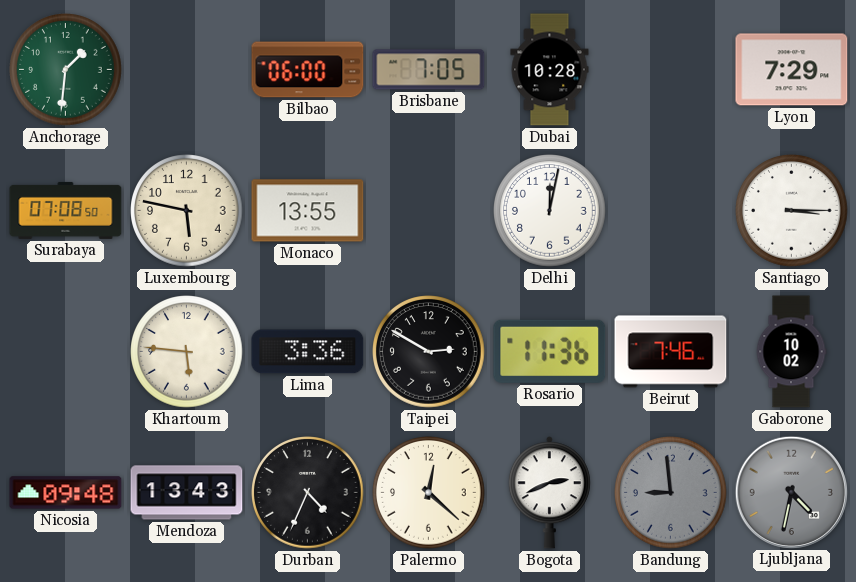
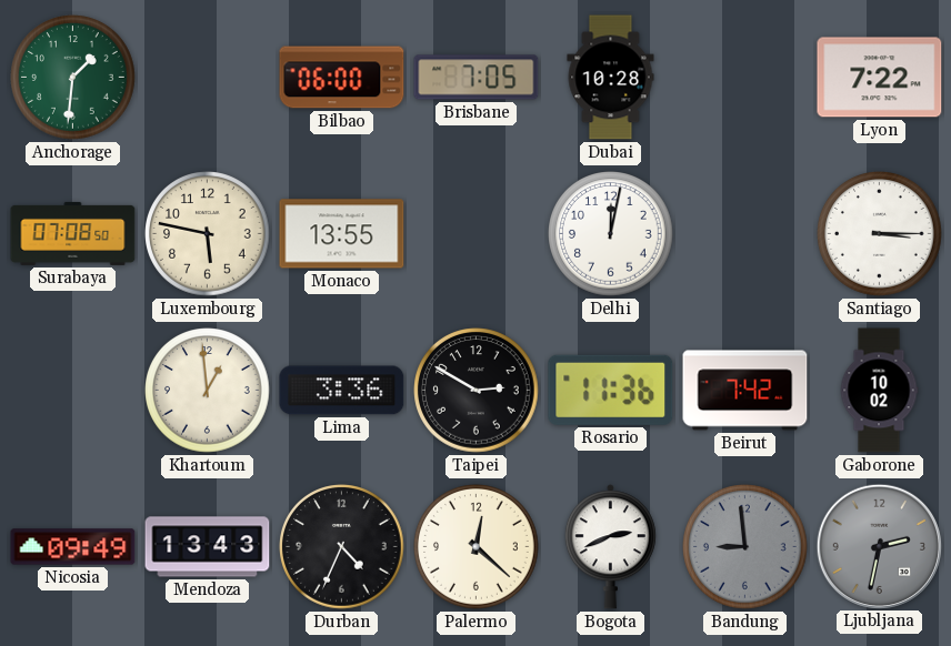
Lyon: 7:29 -> 7:22
Khartoum: 5:46 -> 12:59
Beirut: 7:46 -> 7:42
Nicosia: 09:48 -> 09:49
Ljubljana: 4:32 -> 2:32
